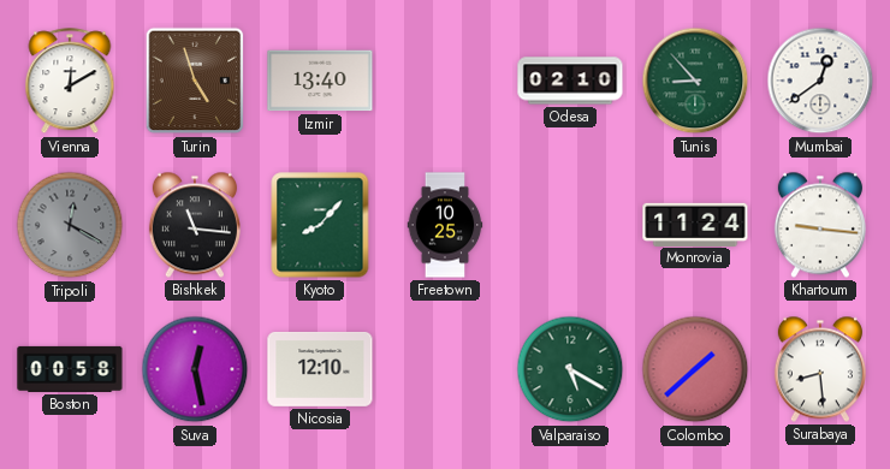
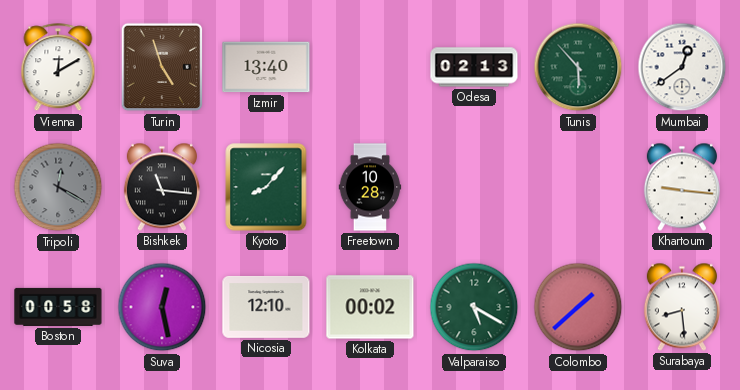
Odesa: 02:10 -> 02:13
Tunis: 8:53 -> 5:53
Freetown: 10:25 -> 10:28
Monrovia: 11:24 -> none
Kolkata: none -> 00:02
